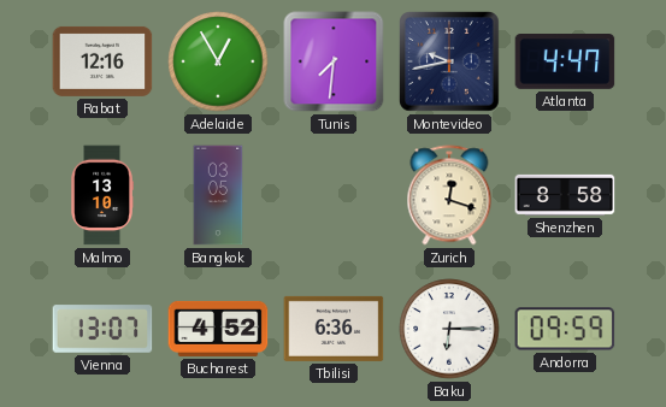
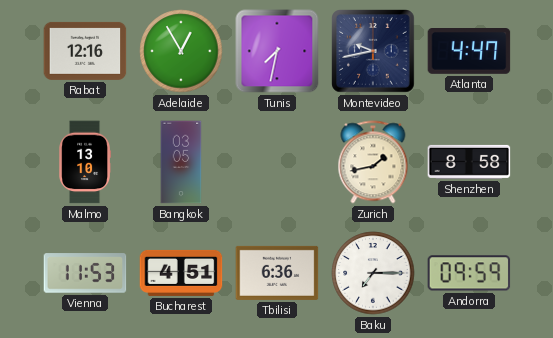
Tunis: 7:31 -> 7:32
Zurich: 12:18 -> 1:43
Vienna: 13:07 -> 11:53
Bucharest: 4:52 -> 4:51
Baku: 6:15 -> 7:15
